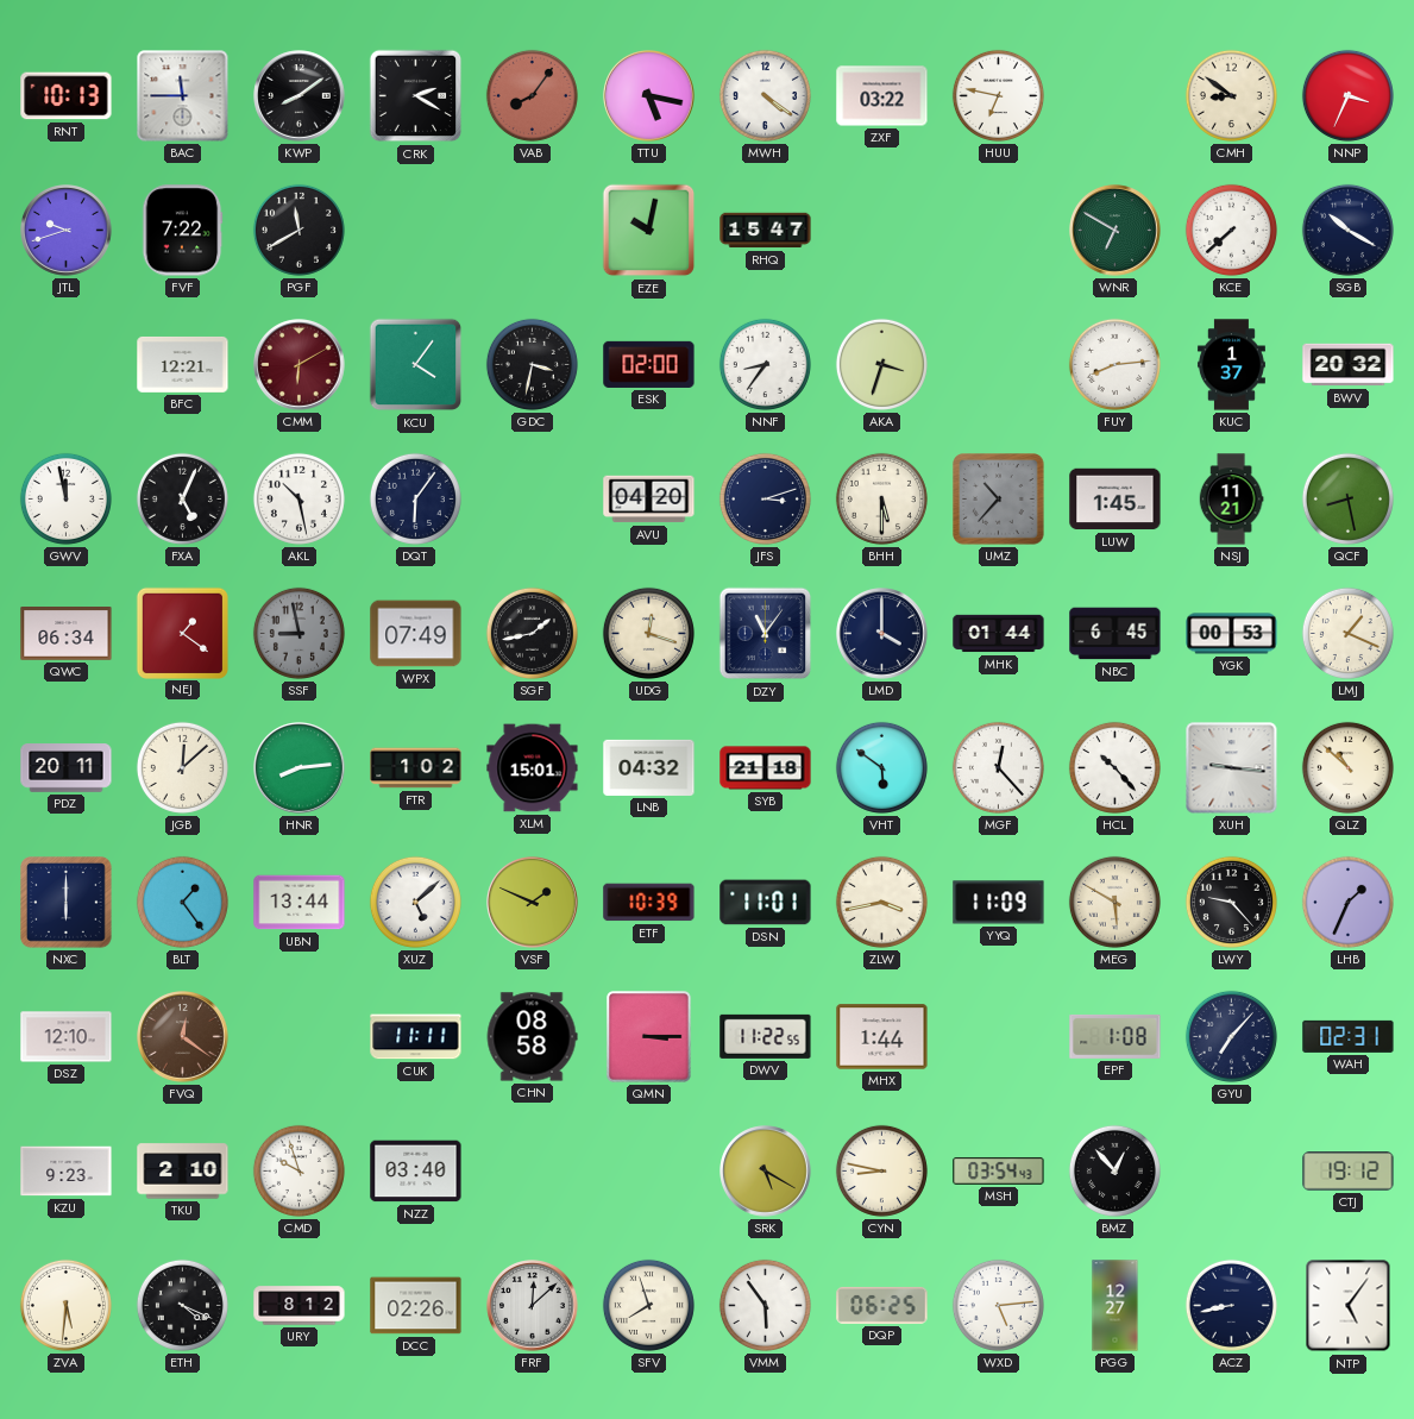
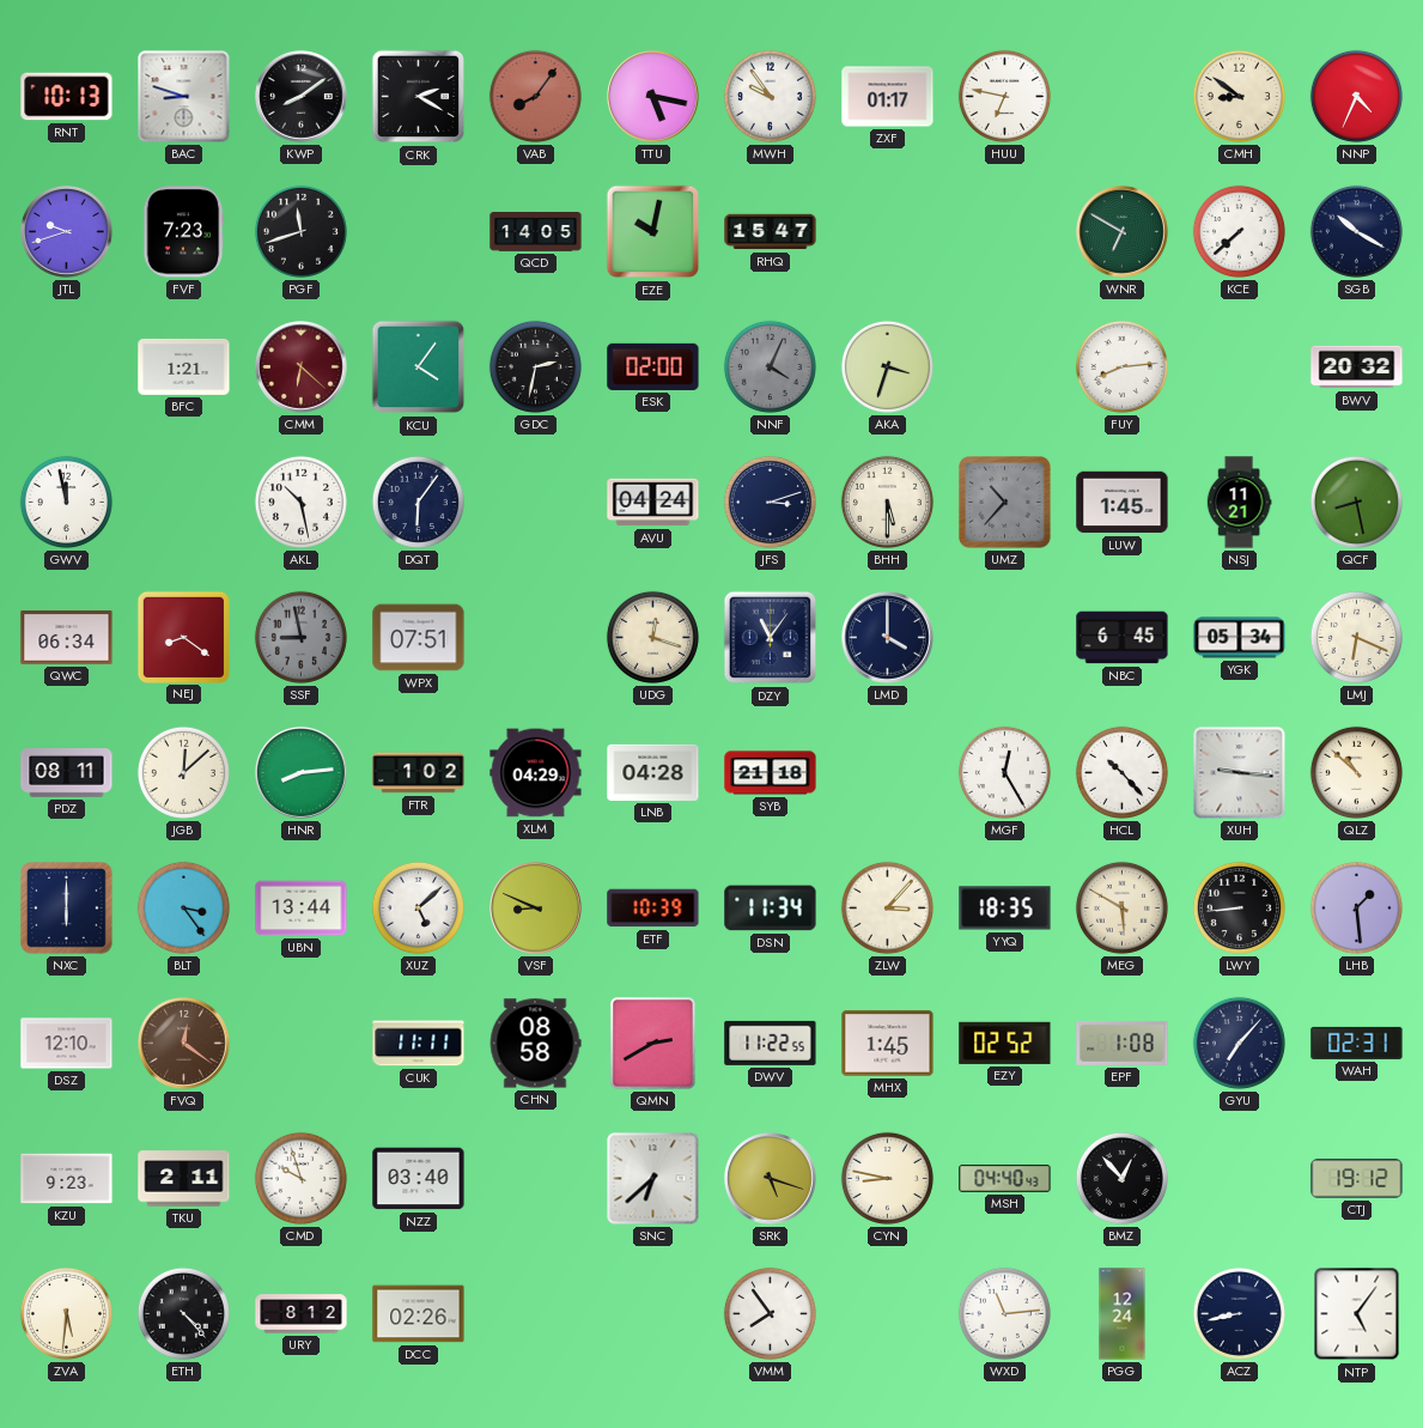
BAC: 11:45 -> 8:48
MWH: 4:21 -> 9:54
ZXF: 03:22 -> 01:17
NNP: 3:34 -> 4:34
FVF: 7:22 -> 7:23
PGF: 11:40 -> 11:42
QCD: none -> 14:05
BFC: 12:21 -> 1:21
CMM: 6:10 -> 6:22
GDC: 3:32 -> 2:32
NNF: 8:36 -> 4:04
NNF dial: white -> grey
KUC: 1:37 -> none
FXA: 5:04 -> none
AVU: 04:20 -> 04:24
NEJ: 1:21 -> 8:21
WPX: 07:49 -> 07:51
SGF: 1:43 -> none
MHK: 01:44 -> none
YGK: 00:53 -> 05:34
LMJ: 1:19 -> 6:19
PDZ: 20:11 -> 08:11
XLM: 15:01 -> 04:29
LNB: 04:32 -> 04:28
VHT: 5:51 -> none
MGF: 12:23 -> 12:25
BLT: 1:24 -> 3:24
VSF: 1:49 -> 8:49
DSN: 11:01 -> 11:34
ZLW: 3:43 -> 3:07
YYQ: 11:09 -> 18:35
LWY: 9:23 -> 8:44
LHB: 1:34 -> 1:29
QMN: 3:15 -> 2:40
MHX: 1:44 -> 1:45
EZY: none -> 02:52
TKU: 2:10 -> 2:11
SNC: none -> 6:38
SRK: 5:20 -> 5:18
MSH: 03:54 -> 04:40
ETH: 4:19 -> 4:23
FRF: 12:08 -> none
SFV: 7:57 -> none
VMM: 5:54 -> 7:54
DQP: 06:25 -> none
WXD: 5:14 -> 11:14
PGG: 12:27 -> 12:24
